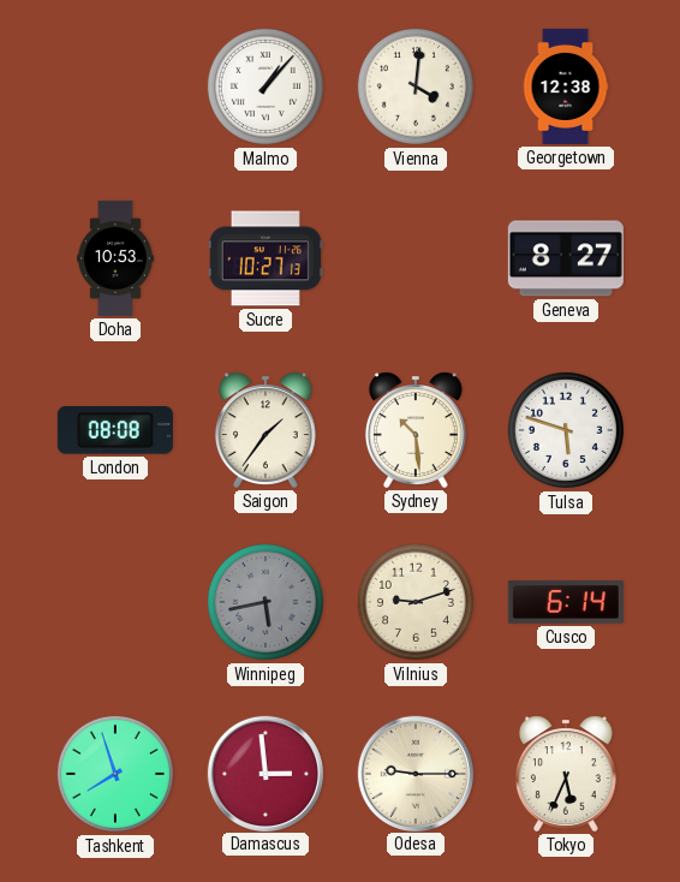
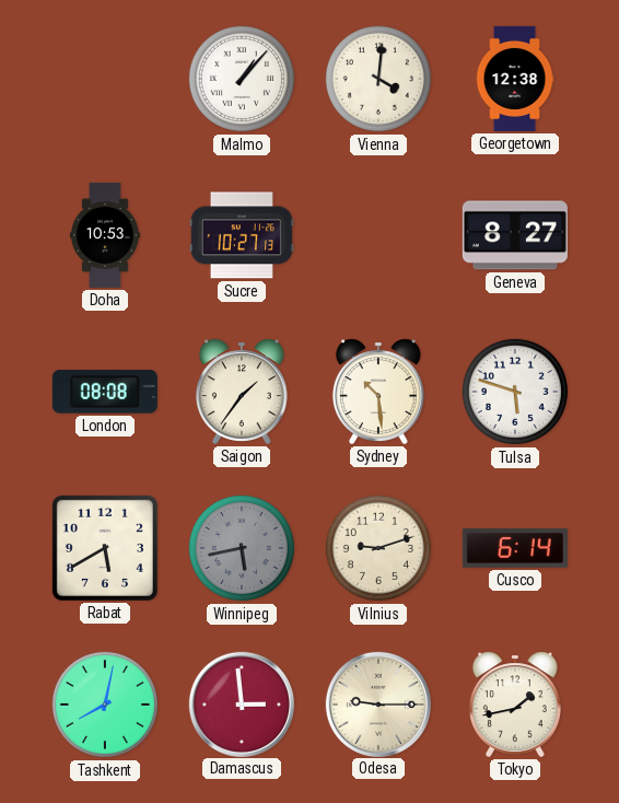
Rabat: none -> 5:40
Tashkent: 7:57 -> 8:02
Tokyo: 5:34 -> 1:43
